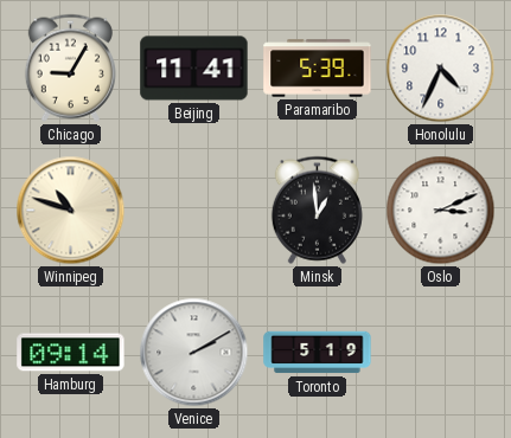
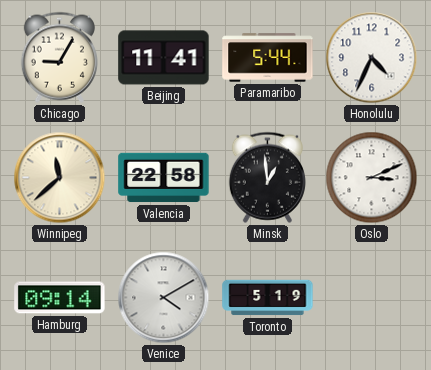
Paramaribo: 5:39 -> 5:44
Winnipeg: 10:48 -> 11:38
Valencia: none -> 22:58
Venice: 2:10 -> 4:10
